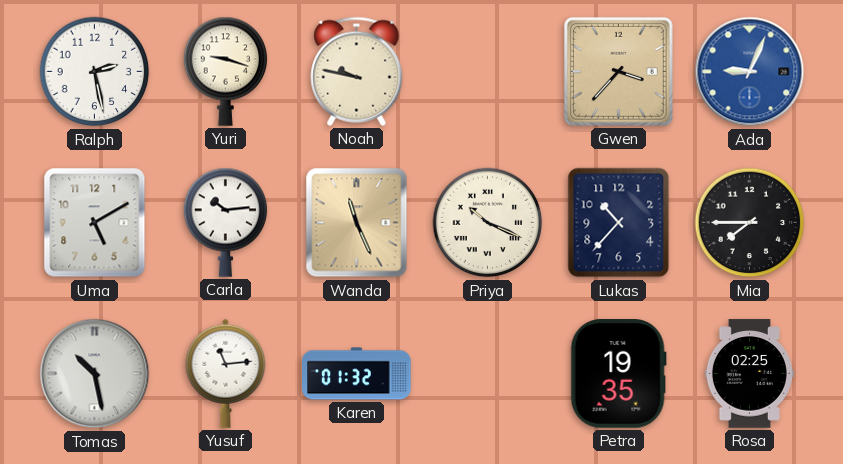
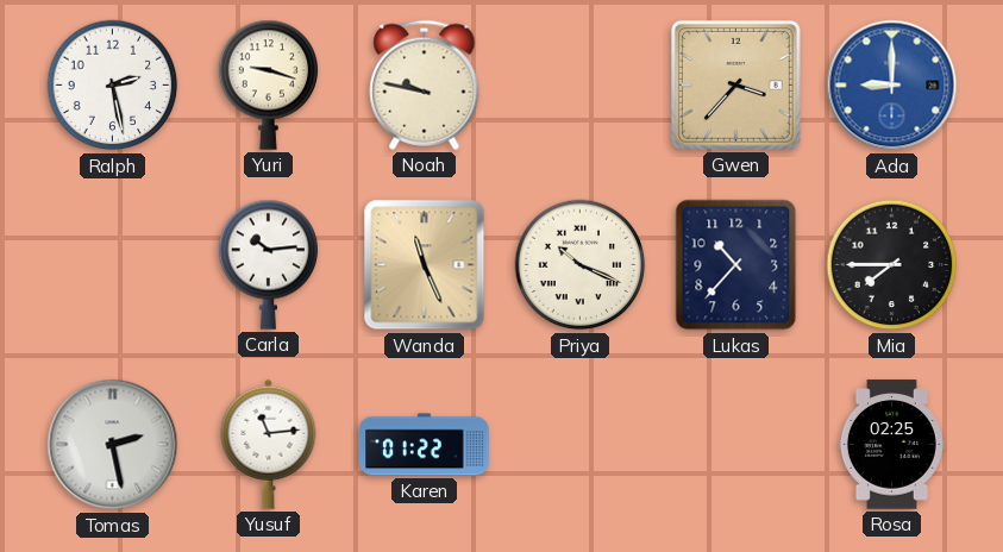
Ada: 9:04 -> 9:00
Uma: 5:10 -> none
Tomas: 10:28 -> 2:28
Karen: 01:32 -> 01:22
Petra: 19:35 -> none
